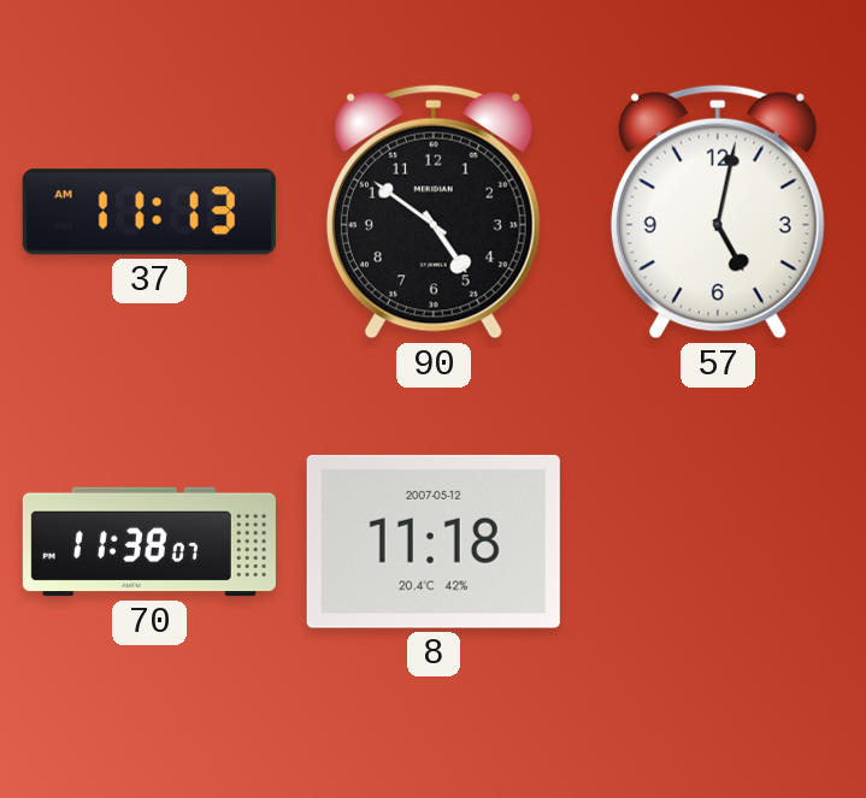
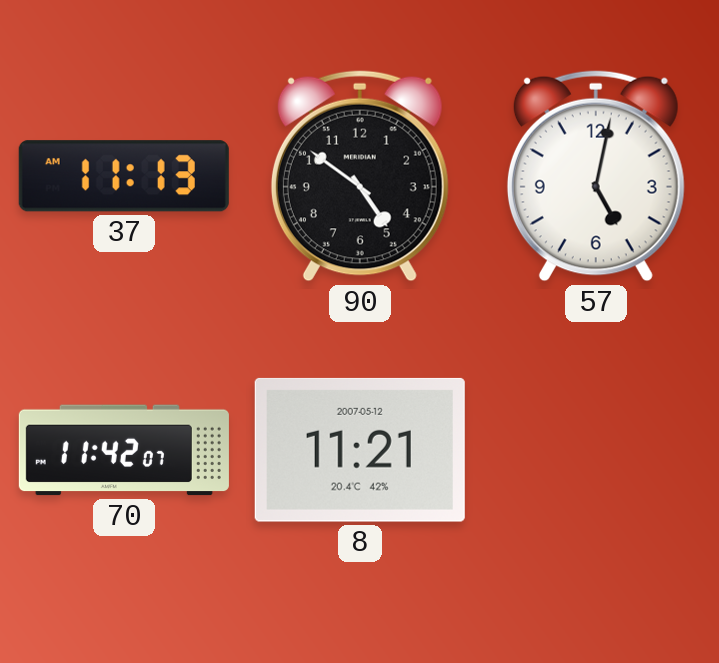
70: 11:38 -> 11:42
8: 11:18 -> 11:21
